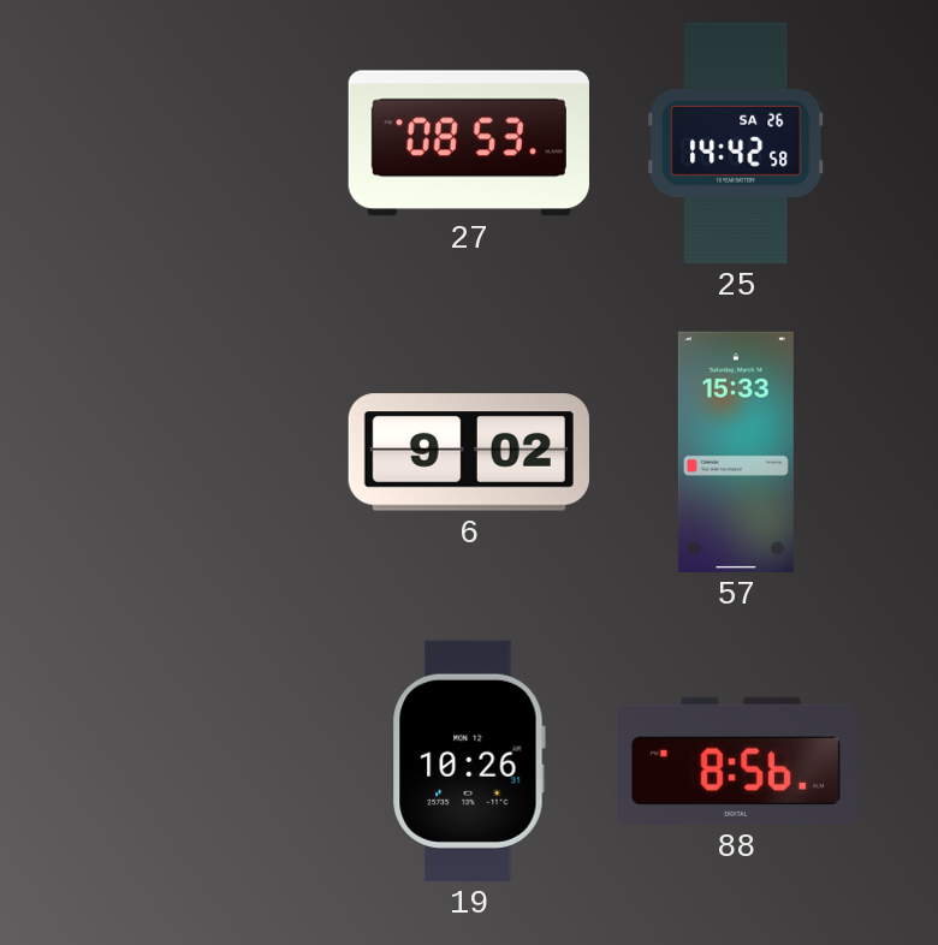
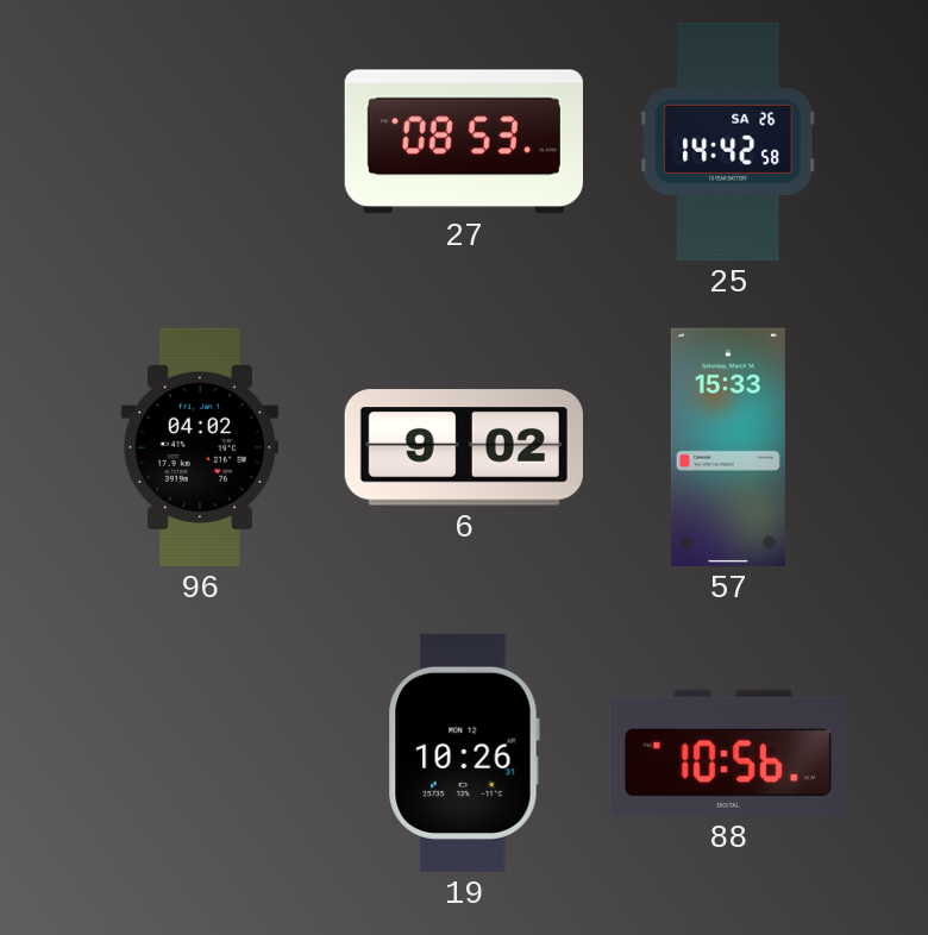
96: none -> 04:02
88: 8:56 -> 10:56
